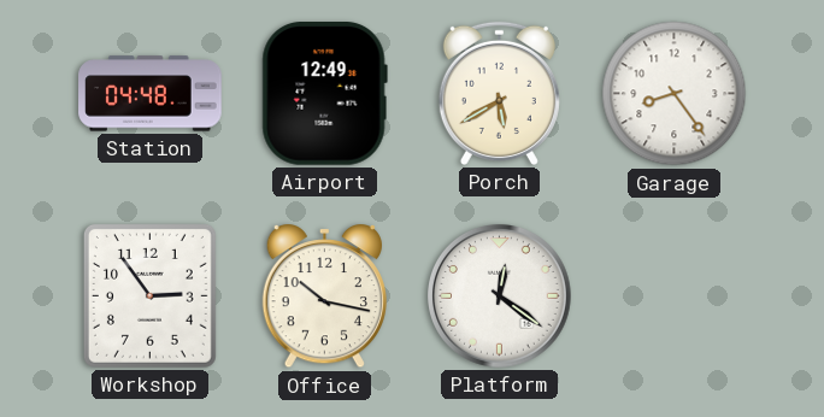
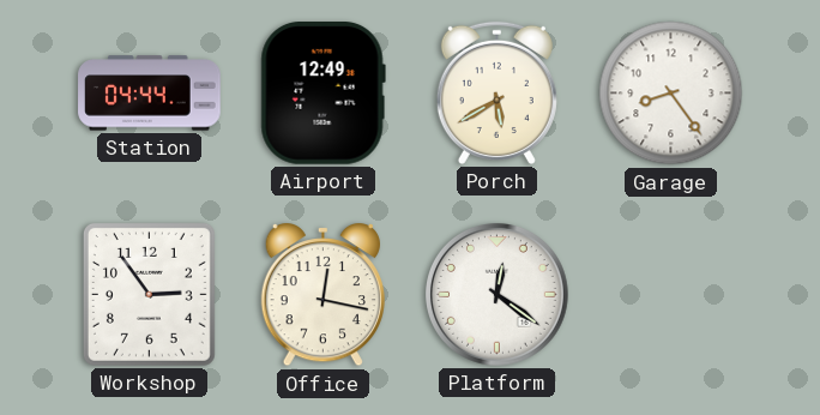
Station: 04:48 -> 04:44
Office: 10:17 -> 12:17
